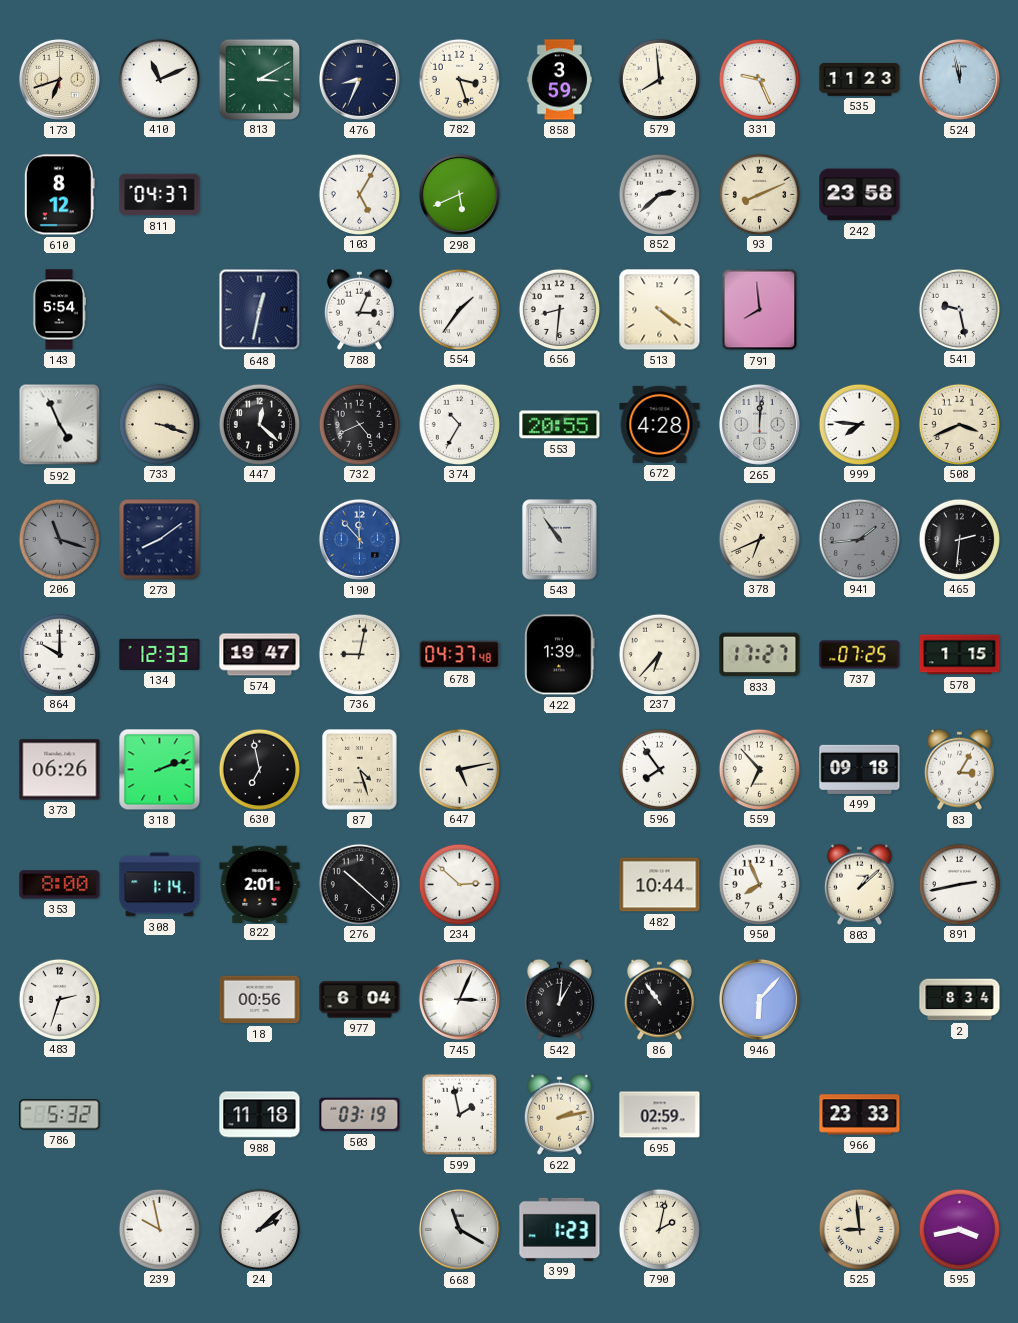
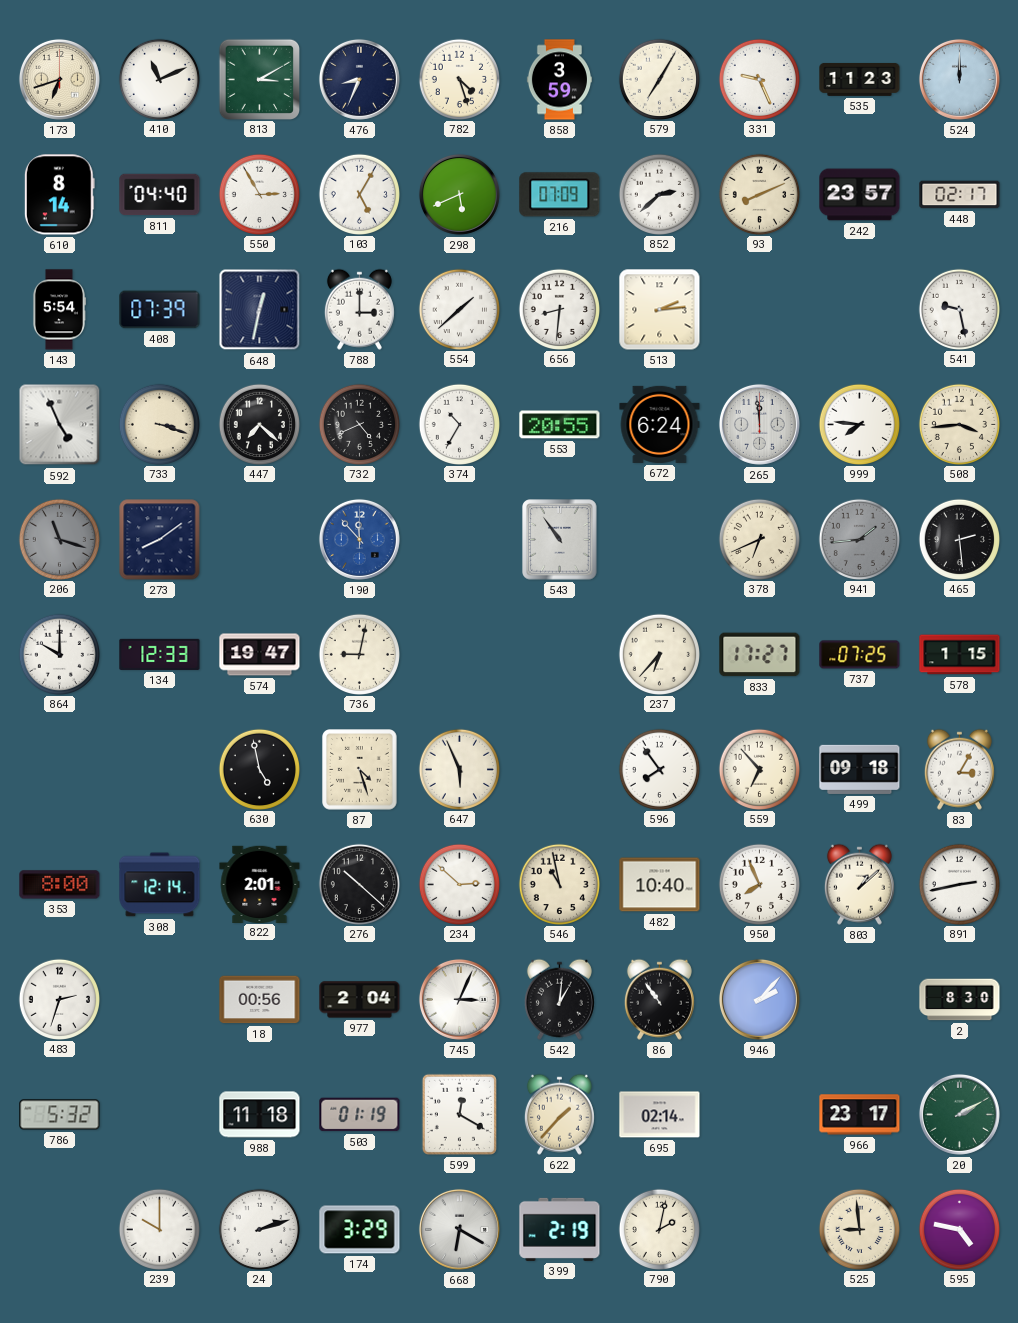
782: 3:27 -> 4:27
579: 7:59 -> 7:05
524: 11:58 -> 12:00
610: 8:12 -> 8:14
811: 04:37 -> 04:40
550: none -> 2:55
216: none -> 07:09
242: 23:58 -> 23:57
448: none -> 02:17
408: none -> 07:39
788: 3:04 -> 3:00
554: 1:36 -> 1:38
513: 4:21 -> 2:14
791: 7:59 -> none
447: 12:22 -> 7:22
672: 4:28 -> 6:24
265: 12:01 -> 11:59
508: 3:41 -> 3:44
465: 2:31 -> 2:29
678: 04:37 -> none
422: 1:39 -> none
373: 06:26 -> none
318: 2:12 -> none
630: 6:58 -> 4:58
647: 5:13 -> 5:56
308: 1:14 -> 12:14
546: none -> 10:58
482: 10:44 -> 10:40
977: 6:04 -> 2:04
946: 6:07 -> 2:07
2: 8:34 -> 8:30
503: 03:19 -> 01:19
599: 1:58 -> 12:20
622: 2:13 -> 1:37
695: 02:59 -> 02:14
966: 23:33 -> 23:17
20: none -> 2:10
239: 9:58 -> 10:00
24: 2:08 -> 2:12
174: none -> 3:29
668: 11:20 -> 6:20
399: 1:23 -> 2:19
595: 3:43 -> 4:47
